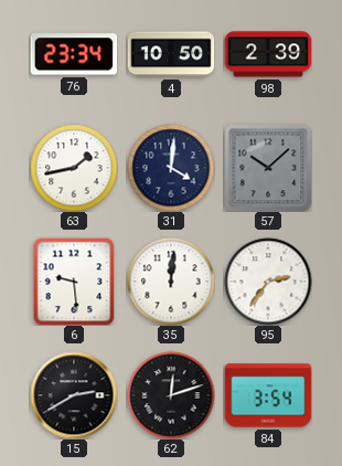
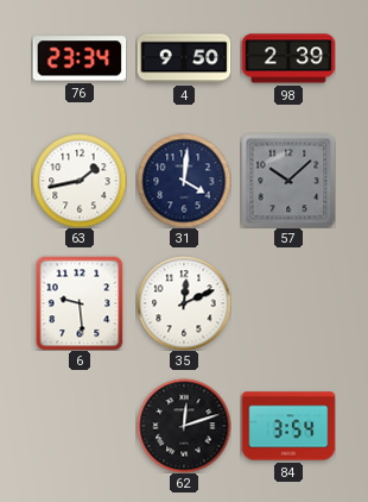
4: 10:50 -> 9:50
35: 12:01 -> 12:11
95: 2:36 -> none
15: 2:40 -> none
